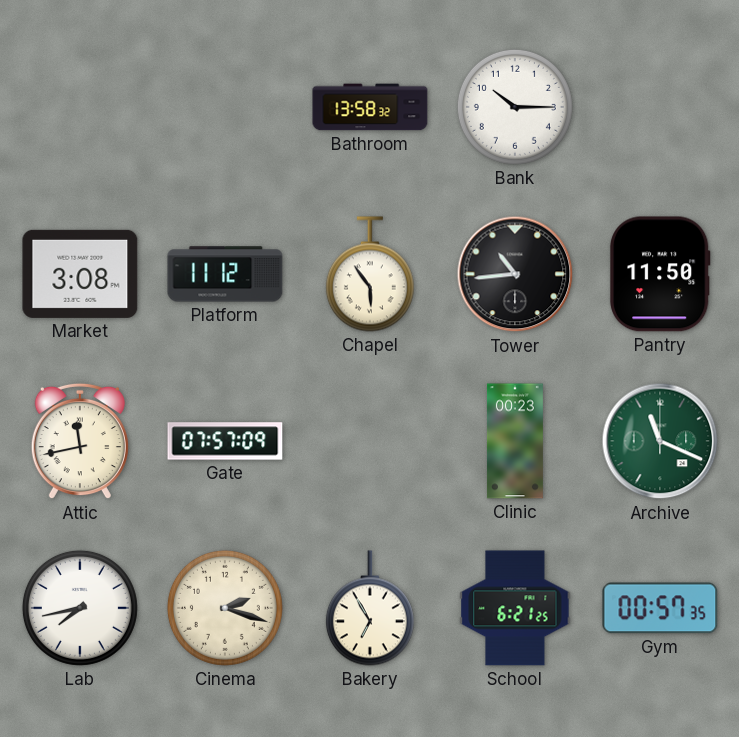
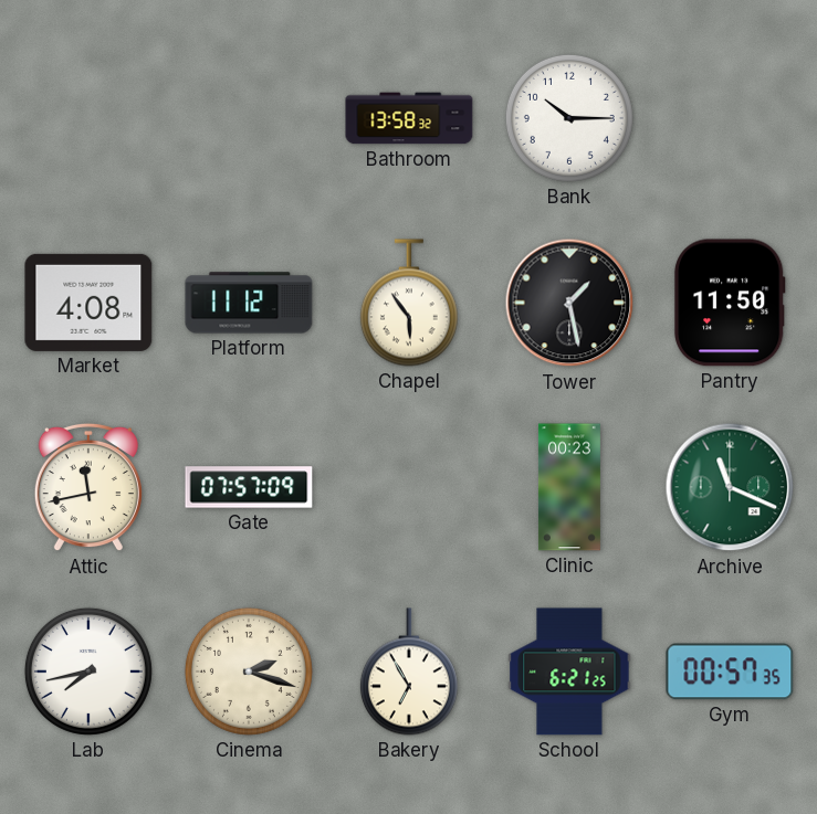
Market: 3:08 -> 4:08
Tower: 10:44 -> 1:28
